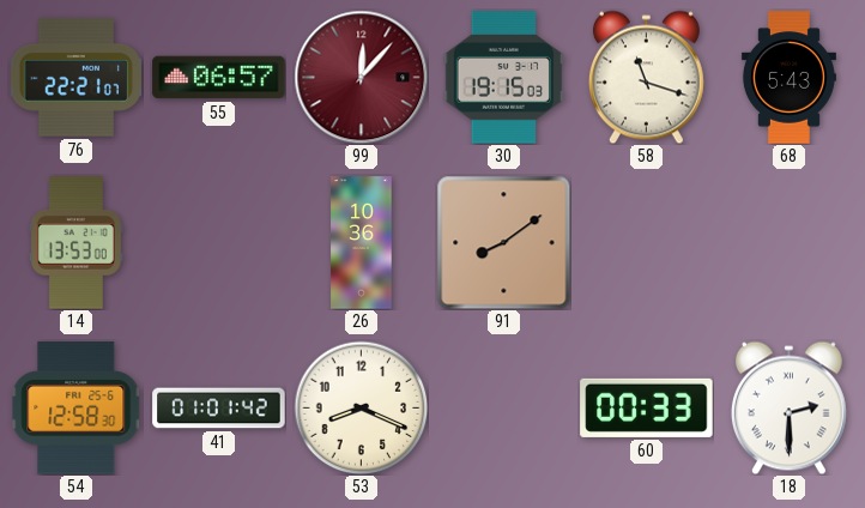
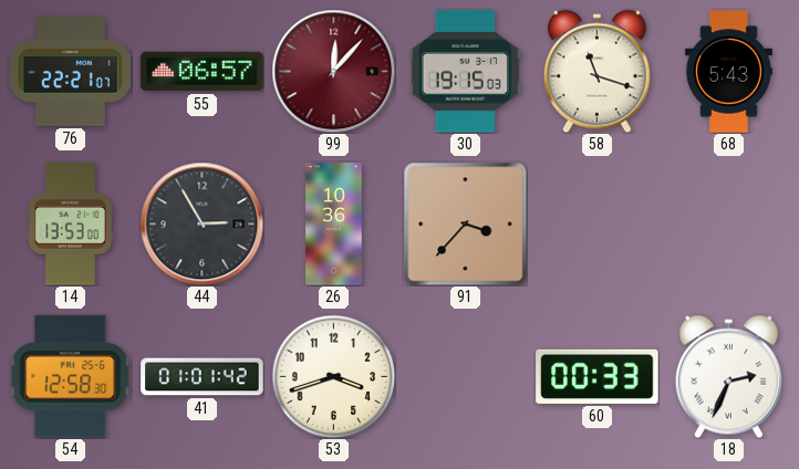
44: none -> 2:55
91: 8:09 -> 3:37
53: 8:19 -> 3:42
18: 2:30 -> 2:34
